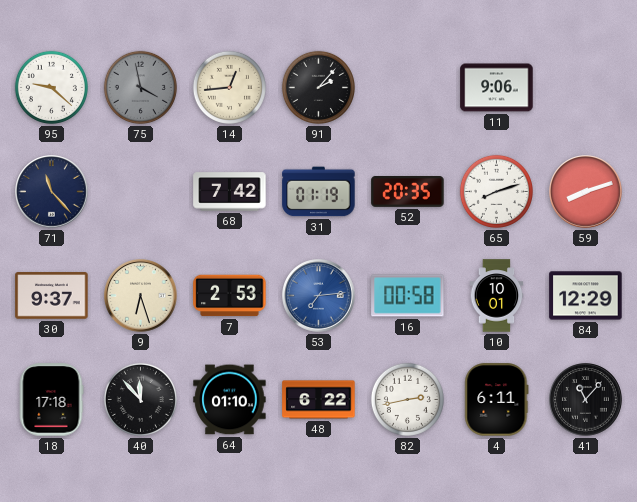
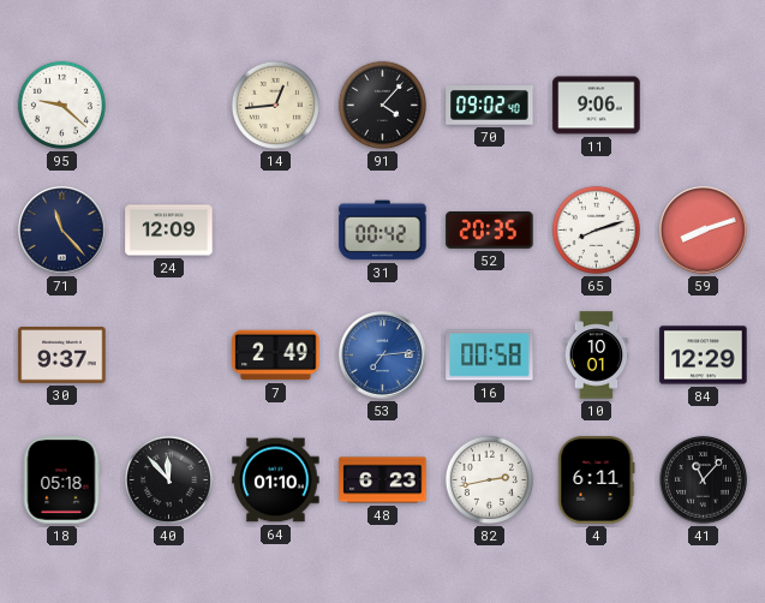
75: 3:58 -> none
91: 2:07 -> 4:07
70: none -> 09:02
24: none -> 12:09
68: 7:42 -> none
31: 01:19 -> 00:42
9: 6:27 -> none
7: 2:53 -> 2:49
18: 17:18 -> 05:18
48: 6:22 -> 6:23
